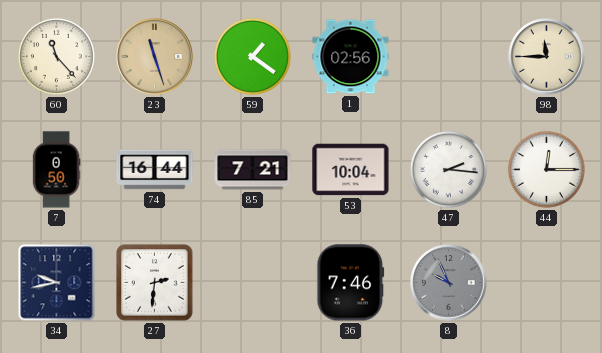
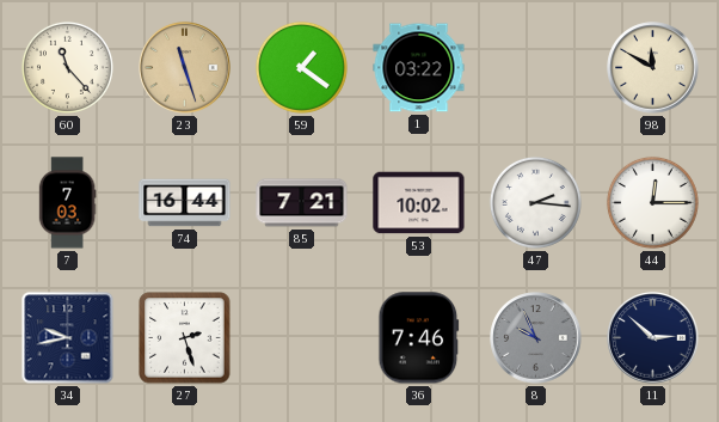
1: 02:56 -> 03:22
98: 11:45 -> 11:50
7: 0:50 -> 7:03
53: 10:04 -> 10:02
27: 2:31 -> 2:27
11: none -> 2:52
